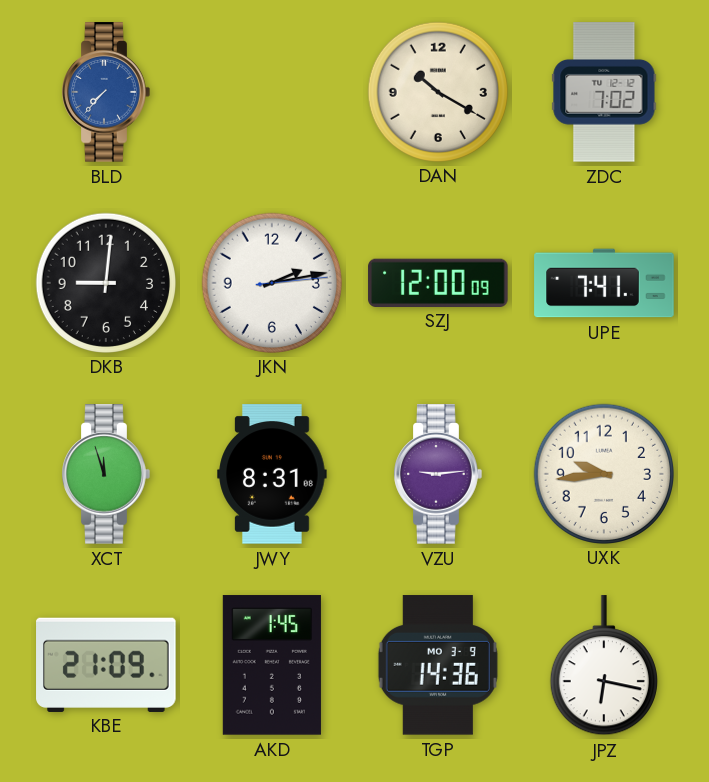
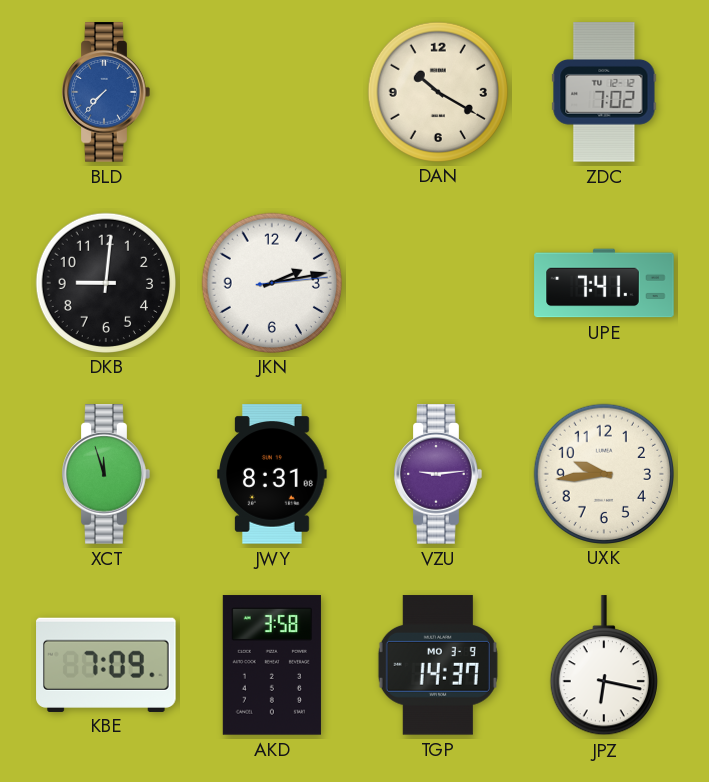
SZJ: 12:00 -> none
KBE: 21:09 -> 7:09
AKD: 1:45 -> 3:58
TGP: 14:36 -> 14:37
